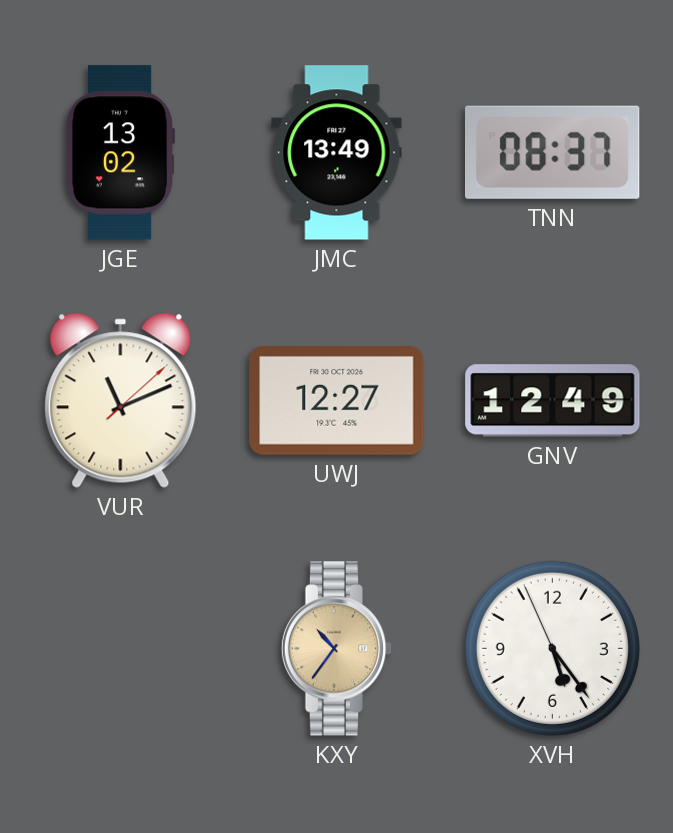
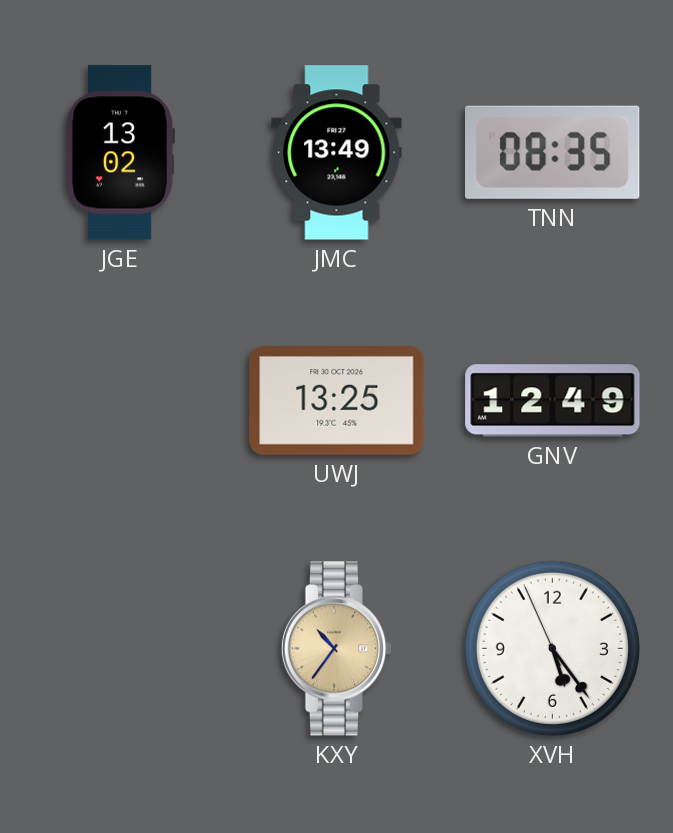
TNN: 08:37 -> 08:35
VUR: 11:11 -> none
UWJ: 12:27 -> 13:25
